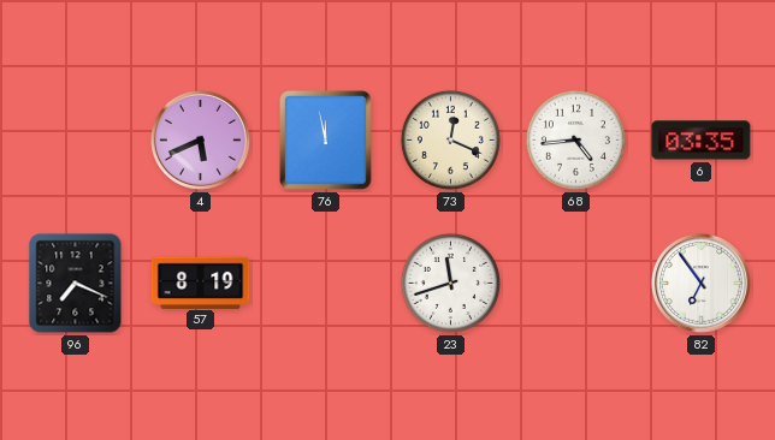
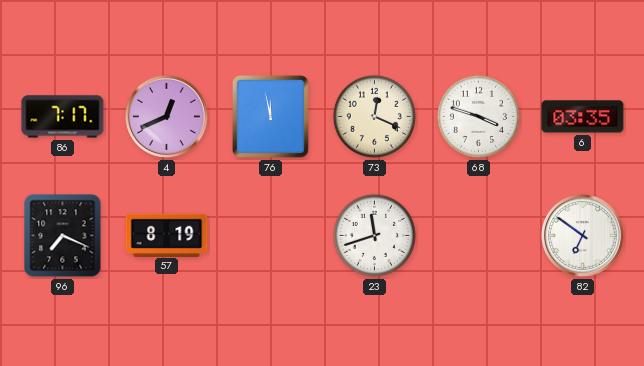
86: none -> 7:17
4: 5:41 -> 12:41
68: 4:44 -> 3:48
82: 6:54 -> 6:51
